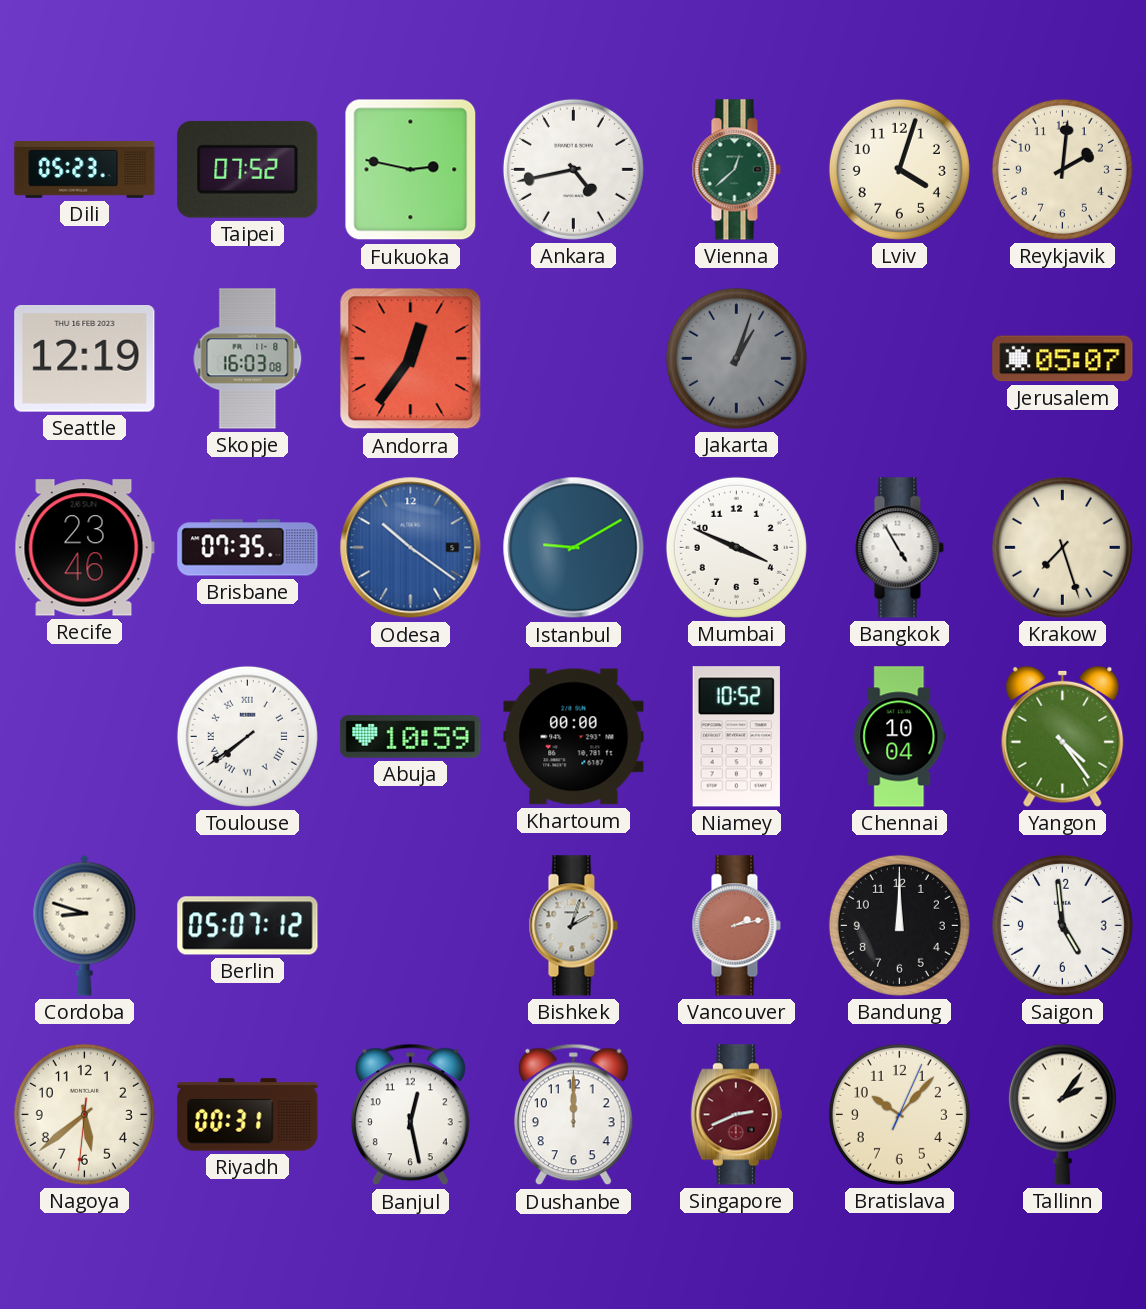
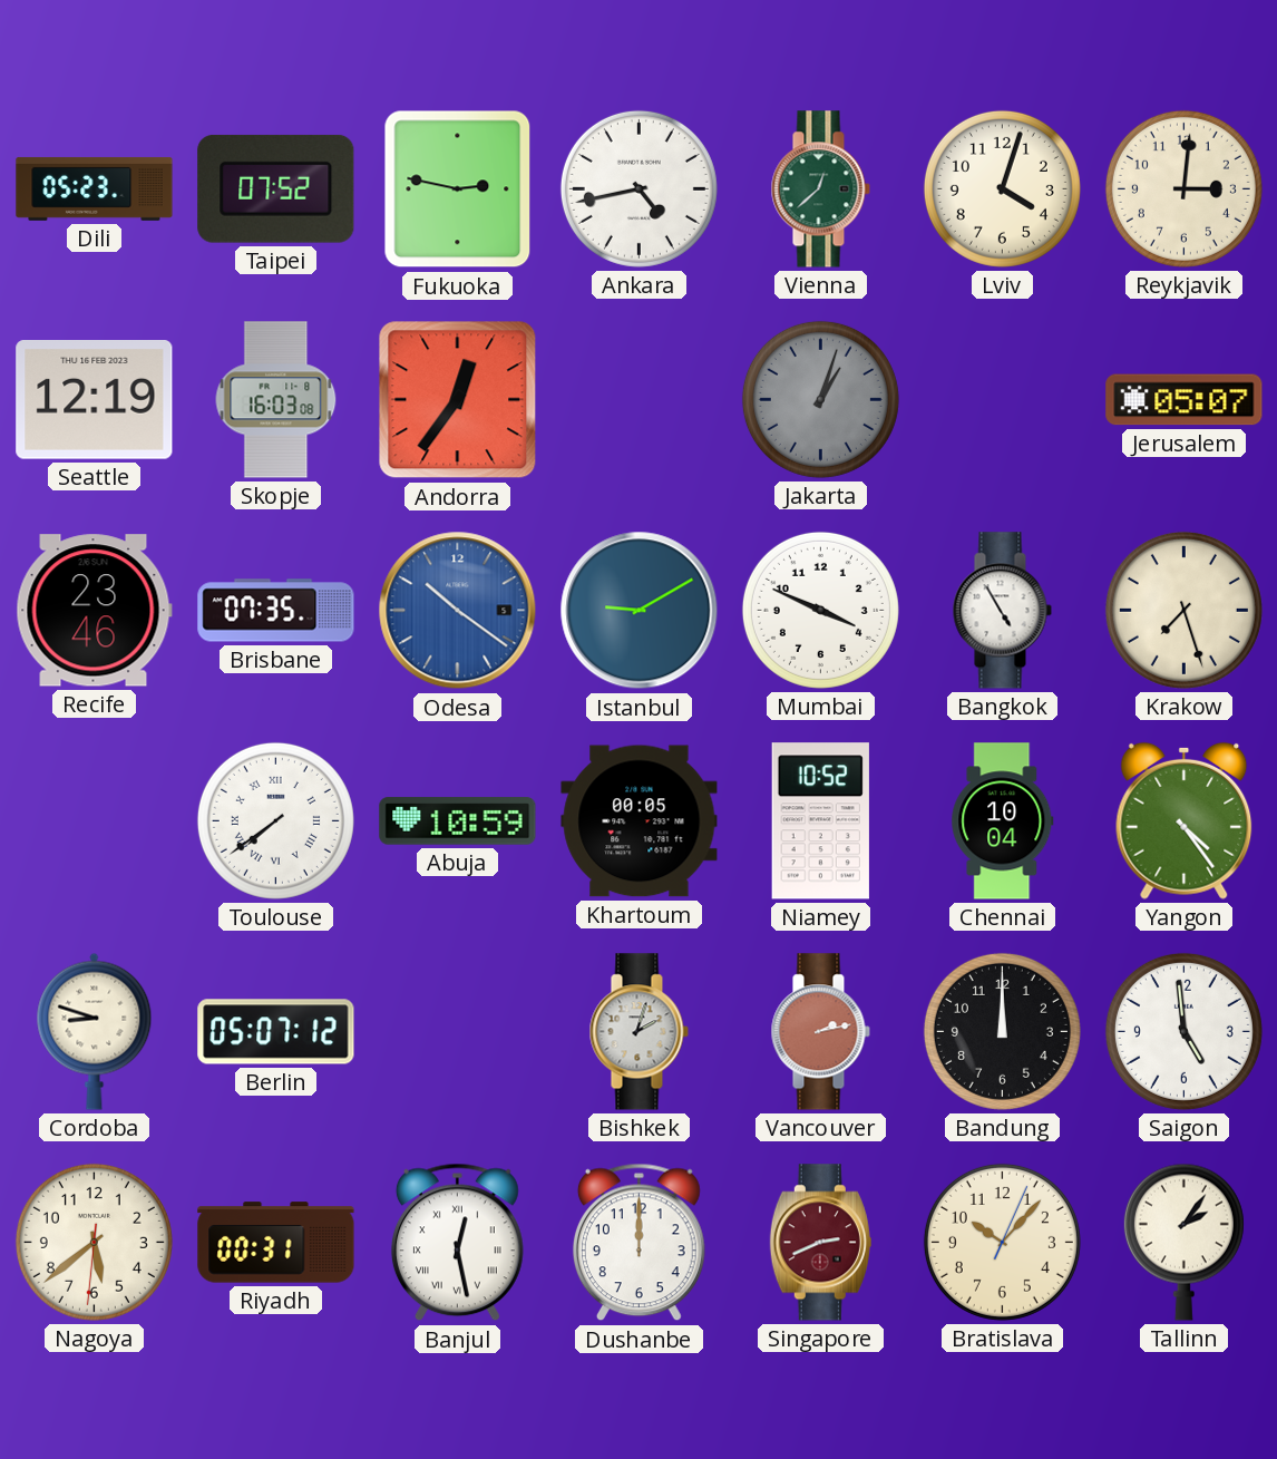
Reykjavik: 2:01 -> 3:01
Khartoum: 00:00 -> 00:05
Banjul numerals: Arabic -> Roman
